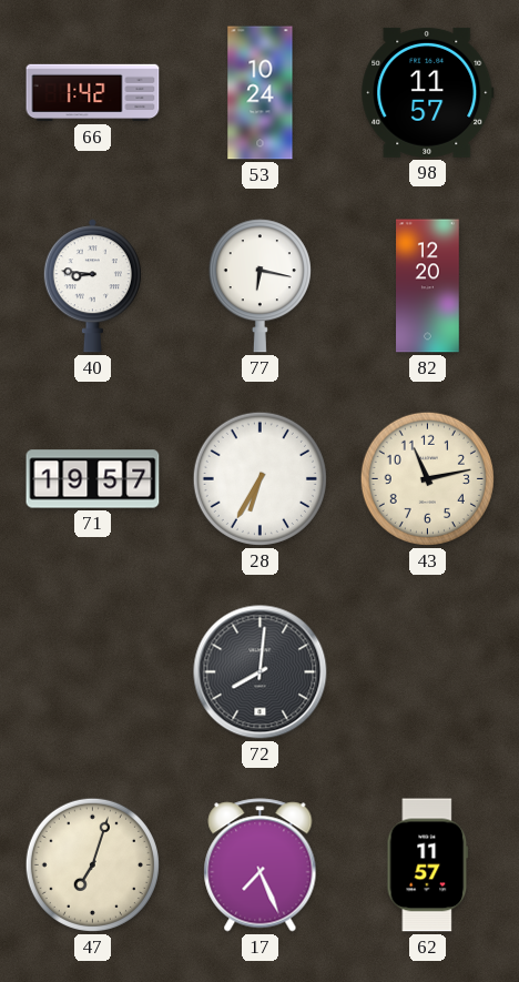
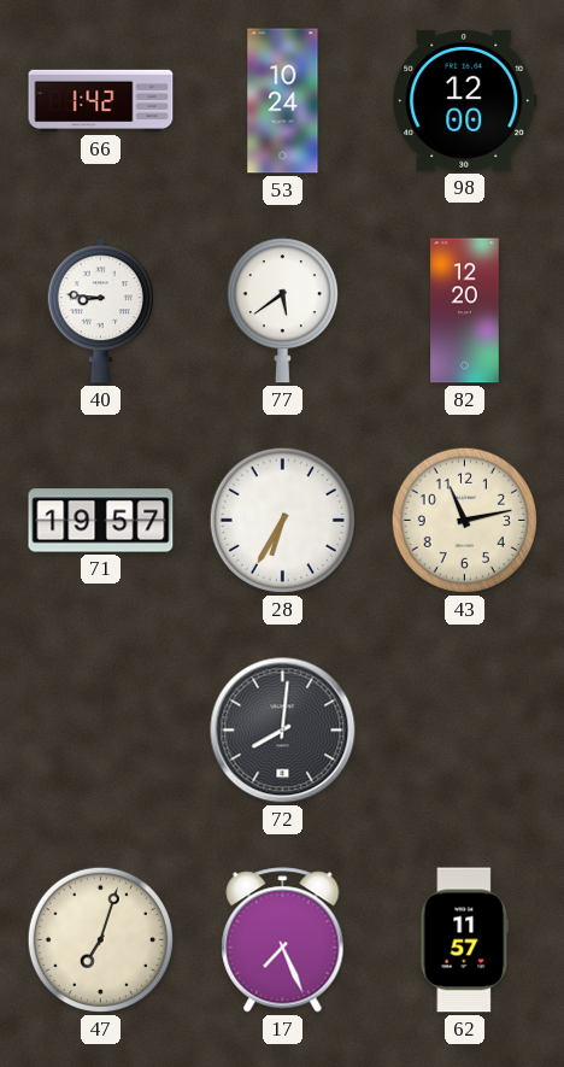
98: 11:57 -> 12:00
77: 6:17 -> 5:39
